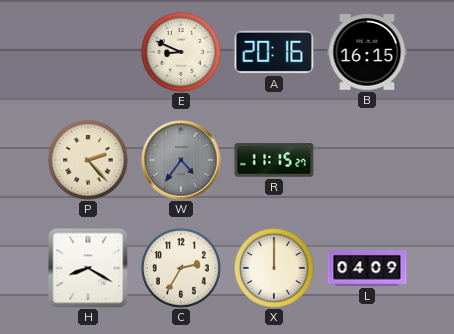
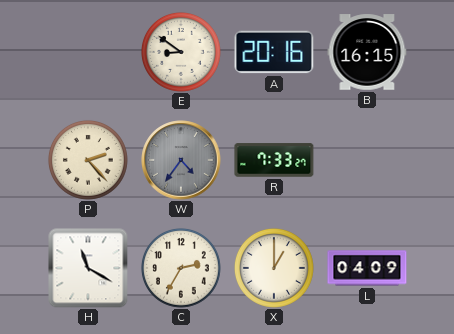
E: 8:49 -> 8:51
R: 11:15 -> 7:33
H: 8:20 -> 11:20
X: 12:00 -> 1:00
